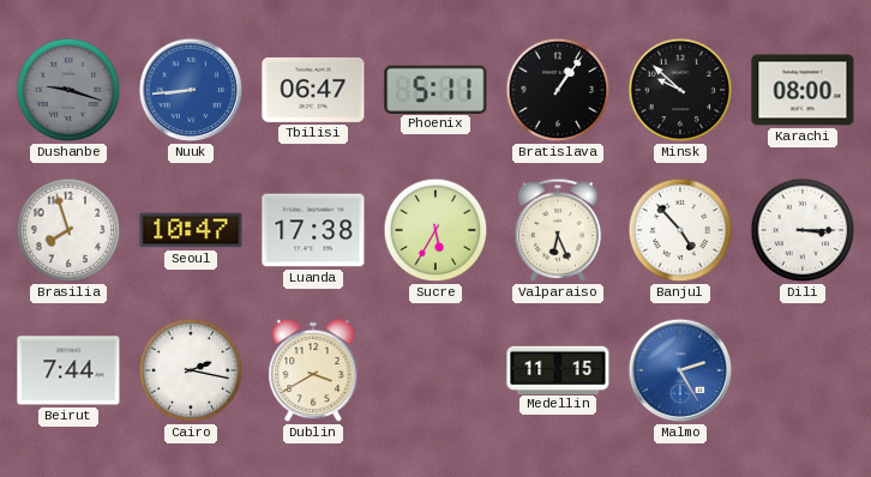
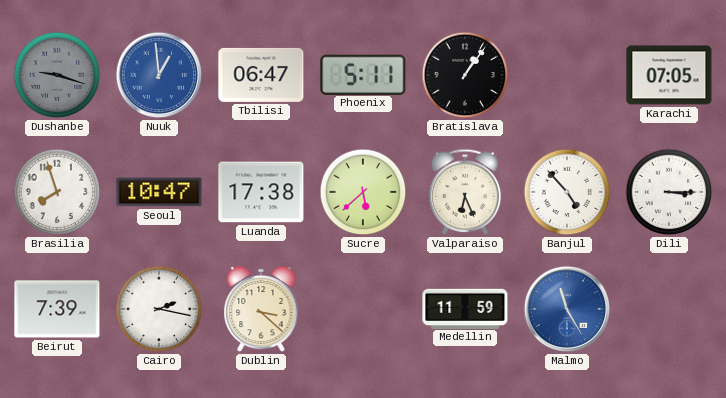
Nuuk: 8:44 -> 12:59
Minsk: 9:52 -> none
Karachi: 08:00 -> 07:05
Sucre: 5:35 -> 5:38
Beirut: 7:44 -> 7:39
Dublin: 3:40 -> 3:22
Medellin: 11:15 -> 11:59
Malmo: 2:25 -> 11:25
